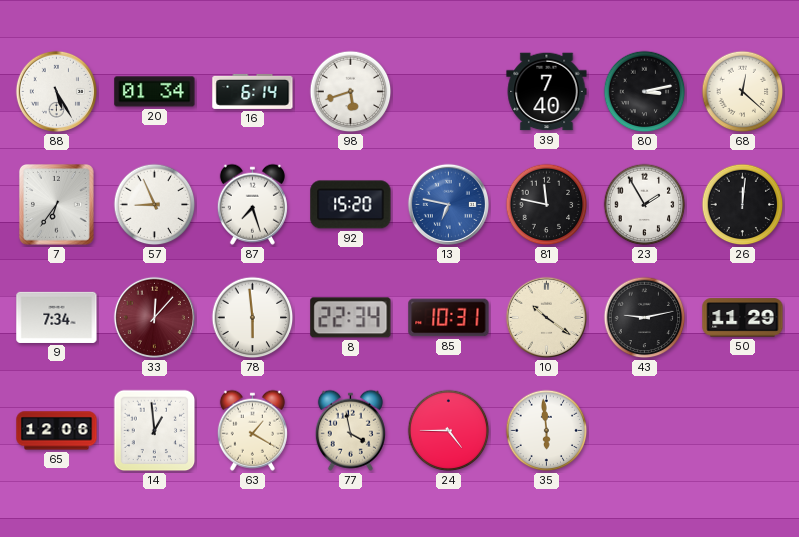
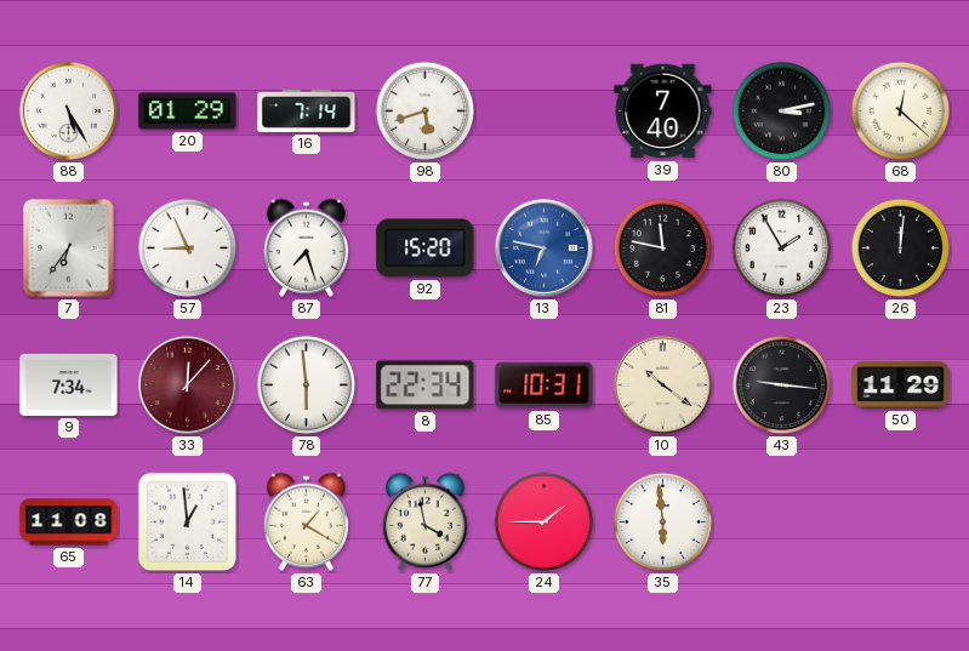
20: 01:34 -> 01:29
16: 6:14 -> 7:14
43: 9:13 -> 9:16
65: 12:06 -> 11:08
24: 4:45 -> 1:45
